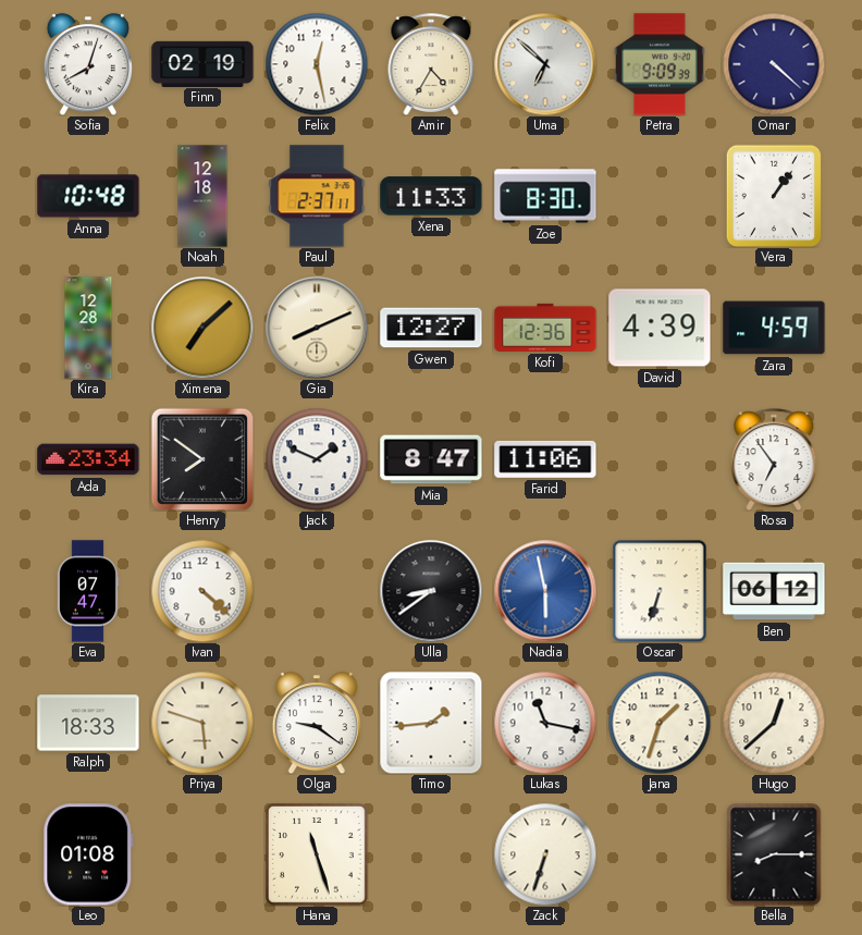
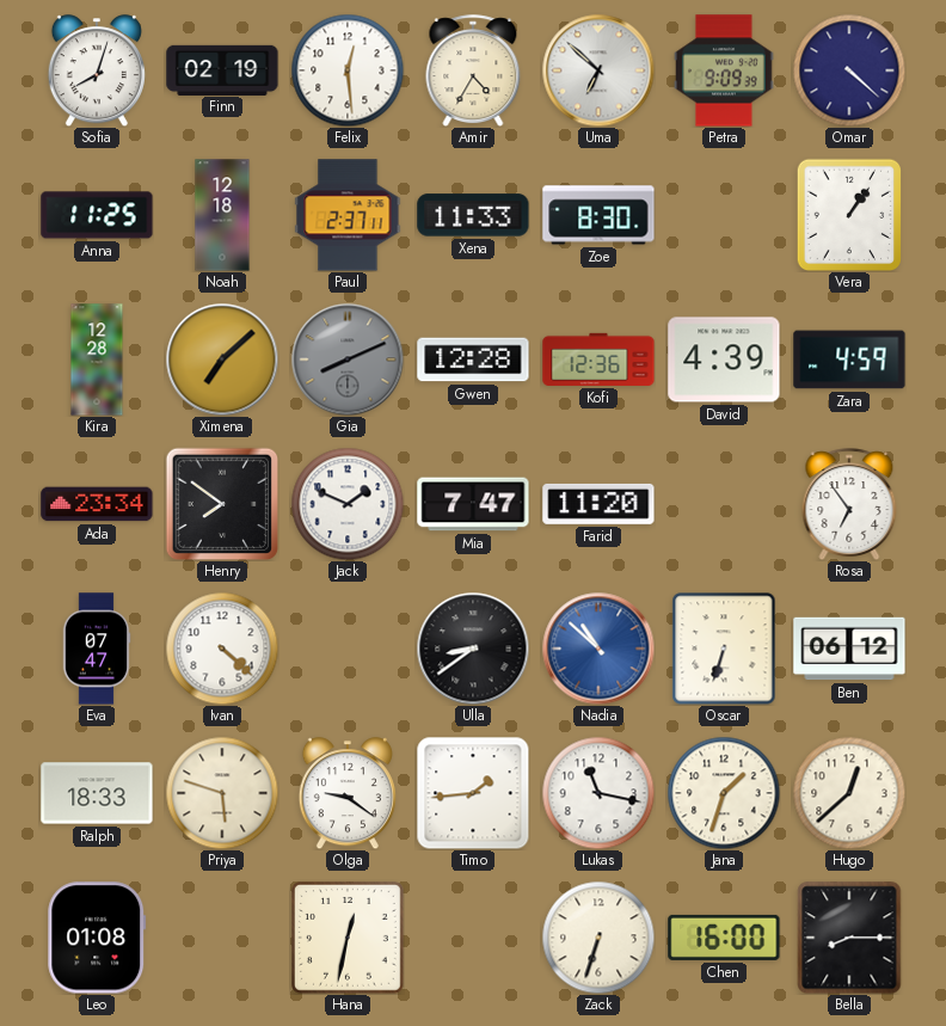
Felix: 12:28 -> 12:29
Anna: 10:48 -> 11:25
Gia dial: cream -> grey
Gwen: 12:27 -> 12:28
Mia: 8:47 -> 7:47
Farid: 11:06 -> 11:20
Nadia: 5:58 -> 10:52
Hana: 11:27 -> 12:32
Chen: none -> 16:00
